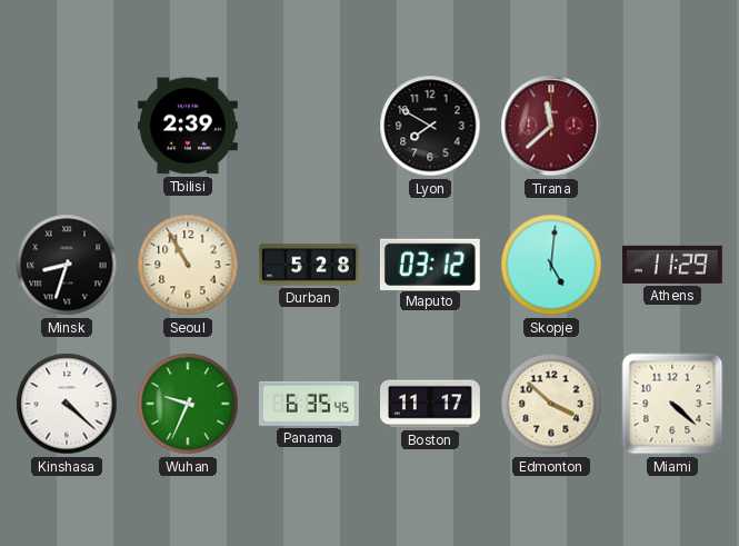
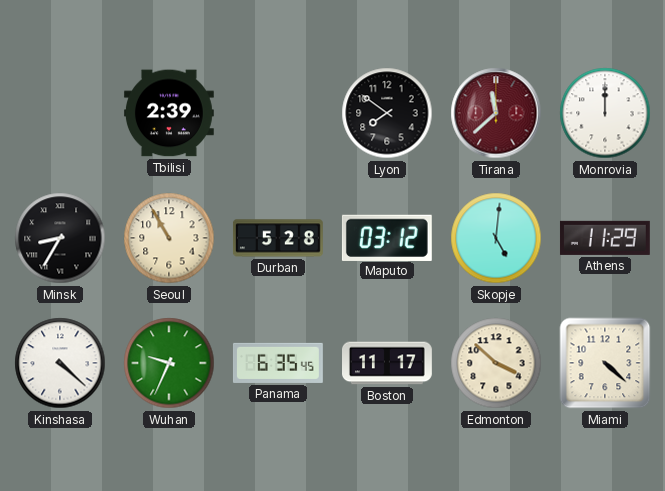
Lyon: 7:50 -> 7:51
Monrovia: none -> 12:00
Minsk: 8:33 -> 8:35
